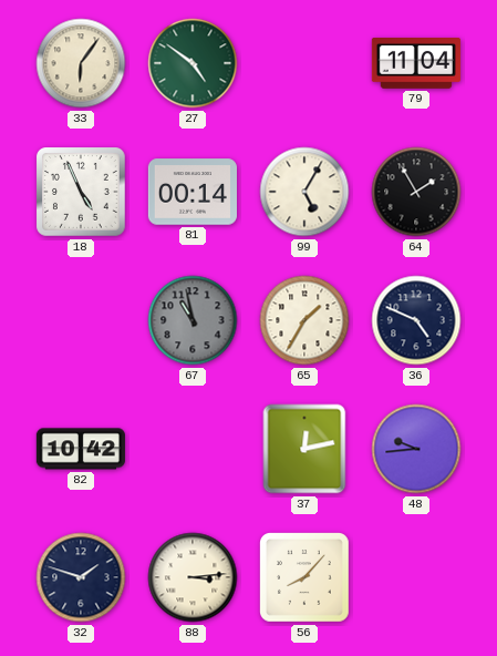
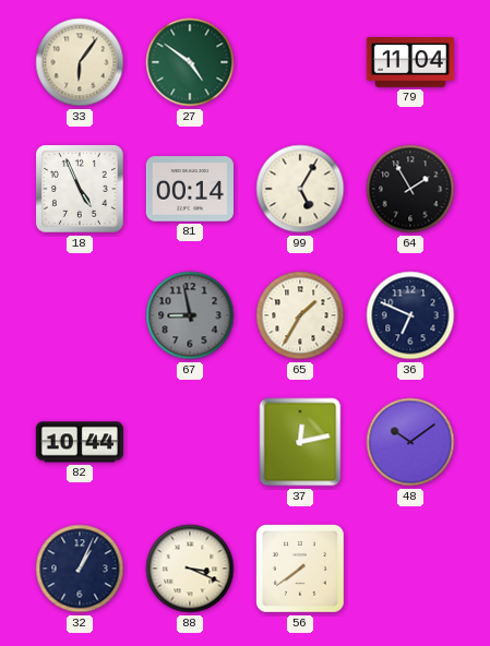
67: 10:58 -> 8:58
36: 4:49 -> 6:49
82: 10:42 -> 10:44
48: 9:44 -> 10:09
32: 1:48 -> 1:04
88: 3:14 -> 3:19
56: 8:07 -> 7:39
